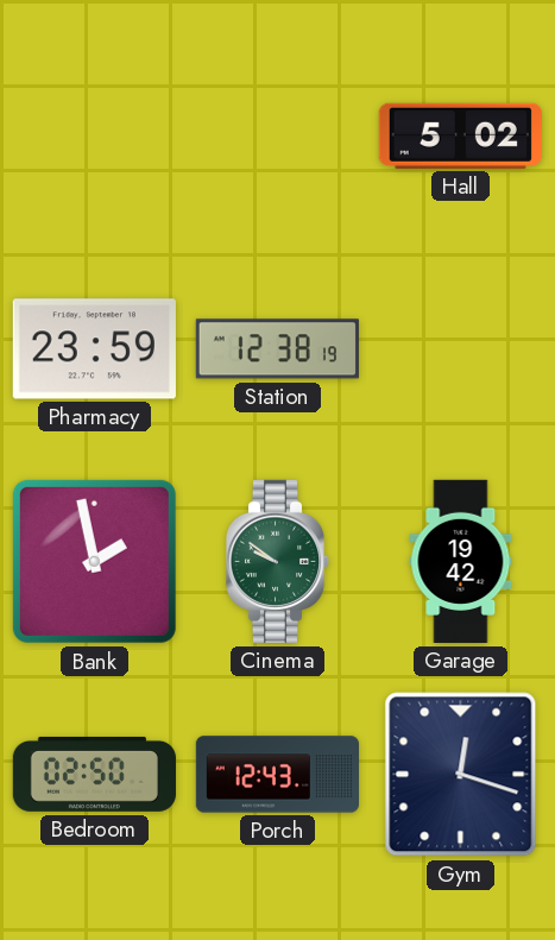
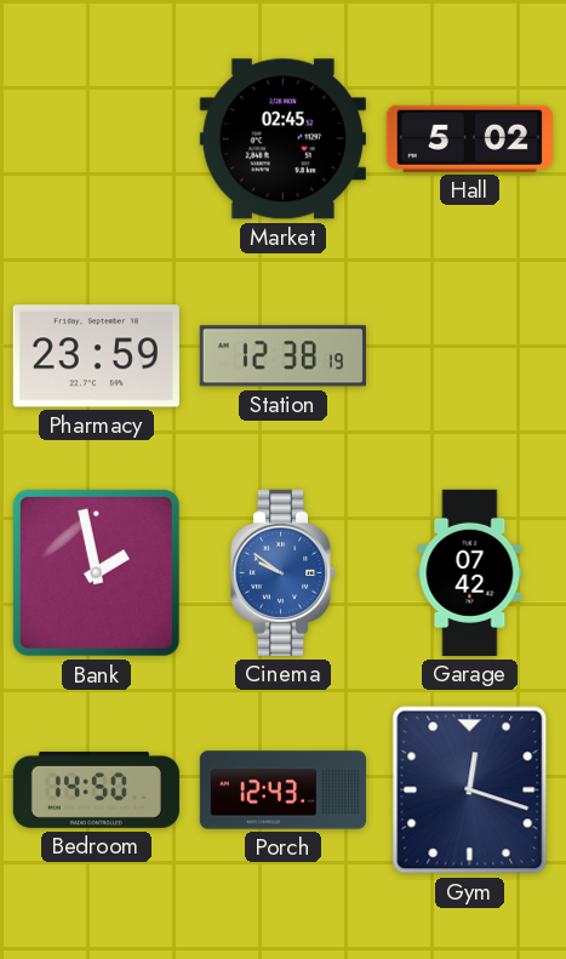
Market: none -> 02:45
Cinema dial: green -> blue
Garage: 19:42 -> 07:42
Bedroom: 02:50 -> 14:50
